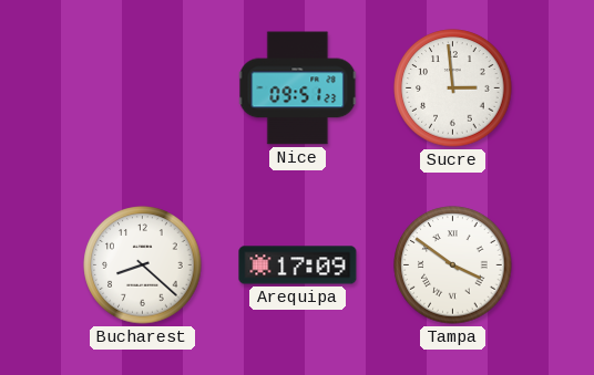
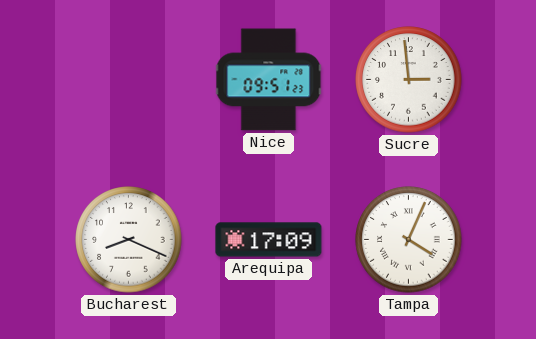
Bucharest: 8:22 -> 8:19
Tampa: 3:51 -> 4:04
